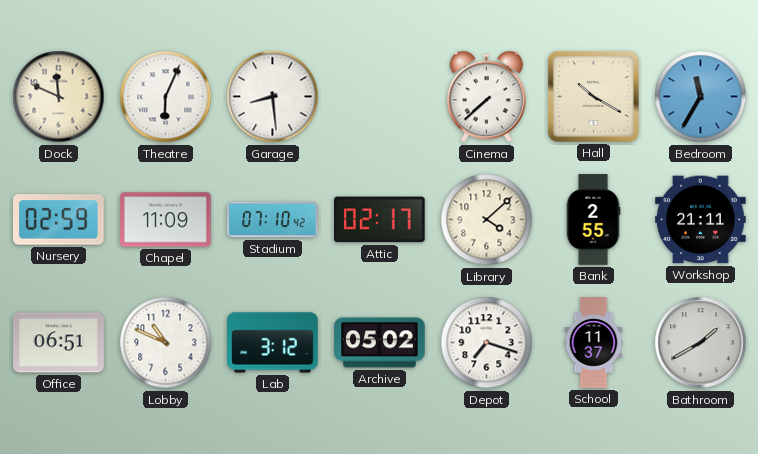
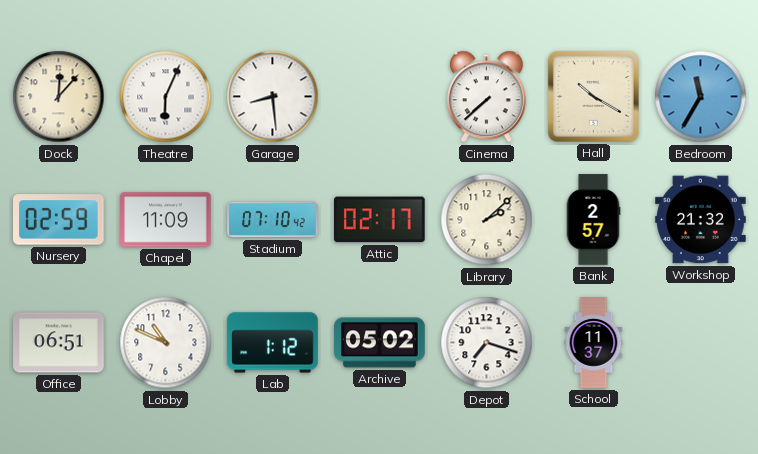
Dock: 11:49 -> 12:07
Library: 4:08 -> 2:08
Bank: 2:55 -> 2:57
Workshop: 21:11 -> 21:32
Lab: 3:12 -> 1:12
Bathroom: 1:40 -> none
